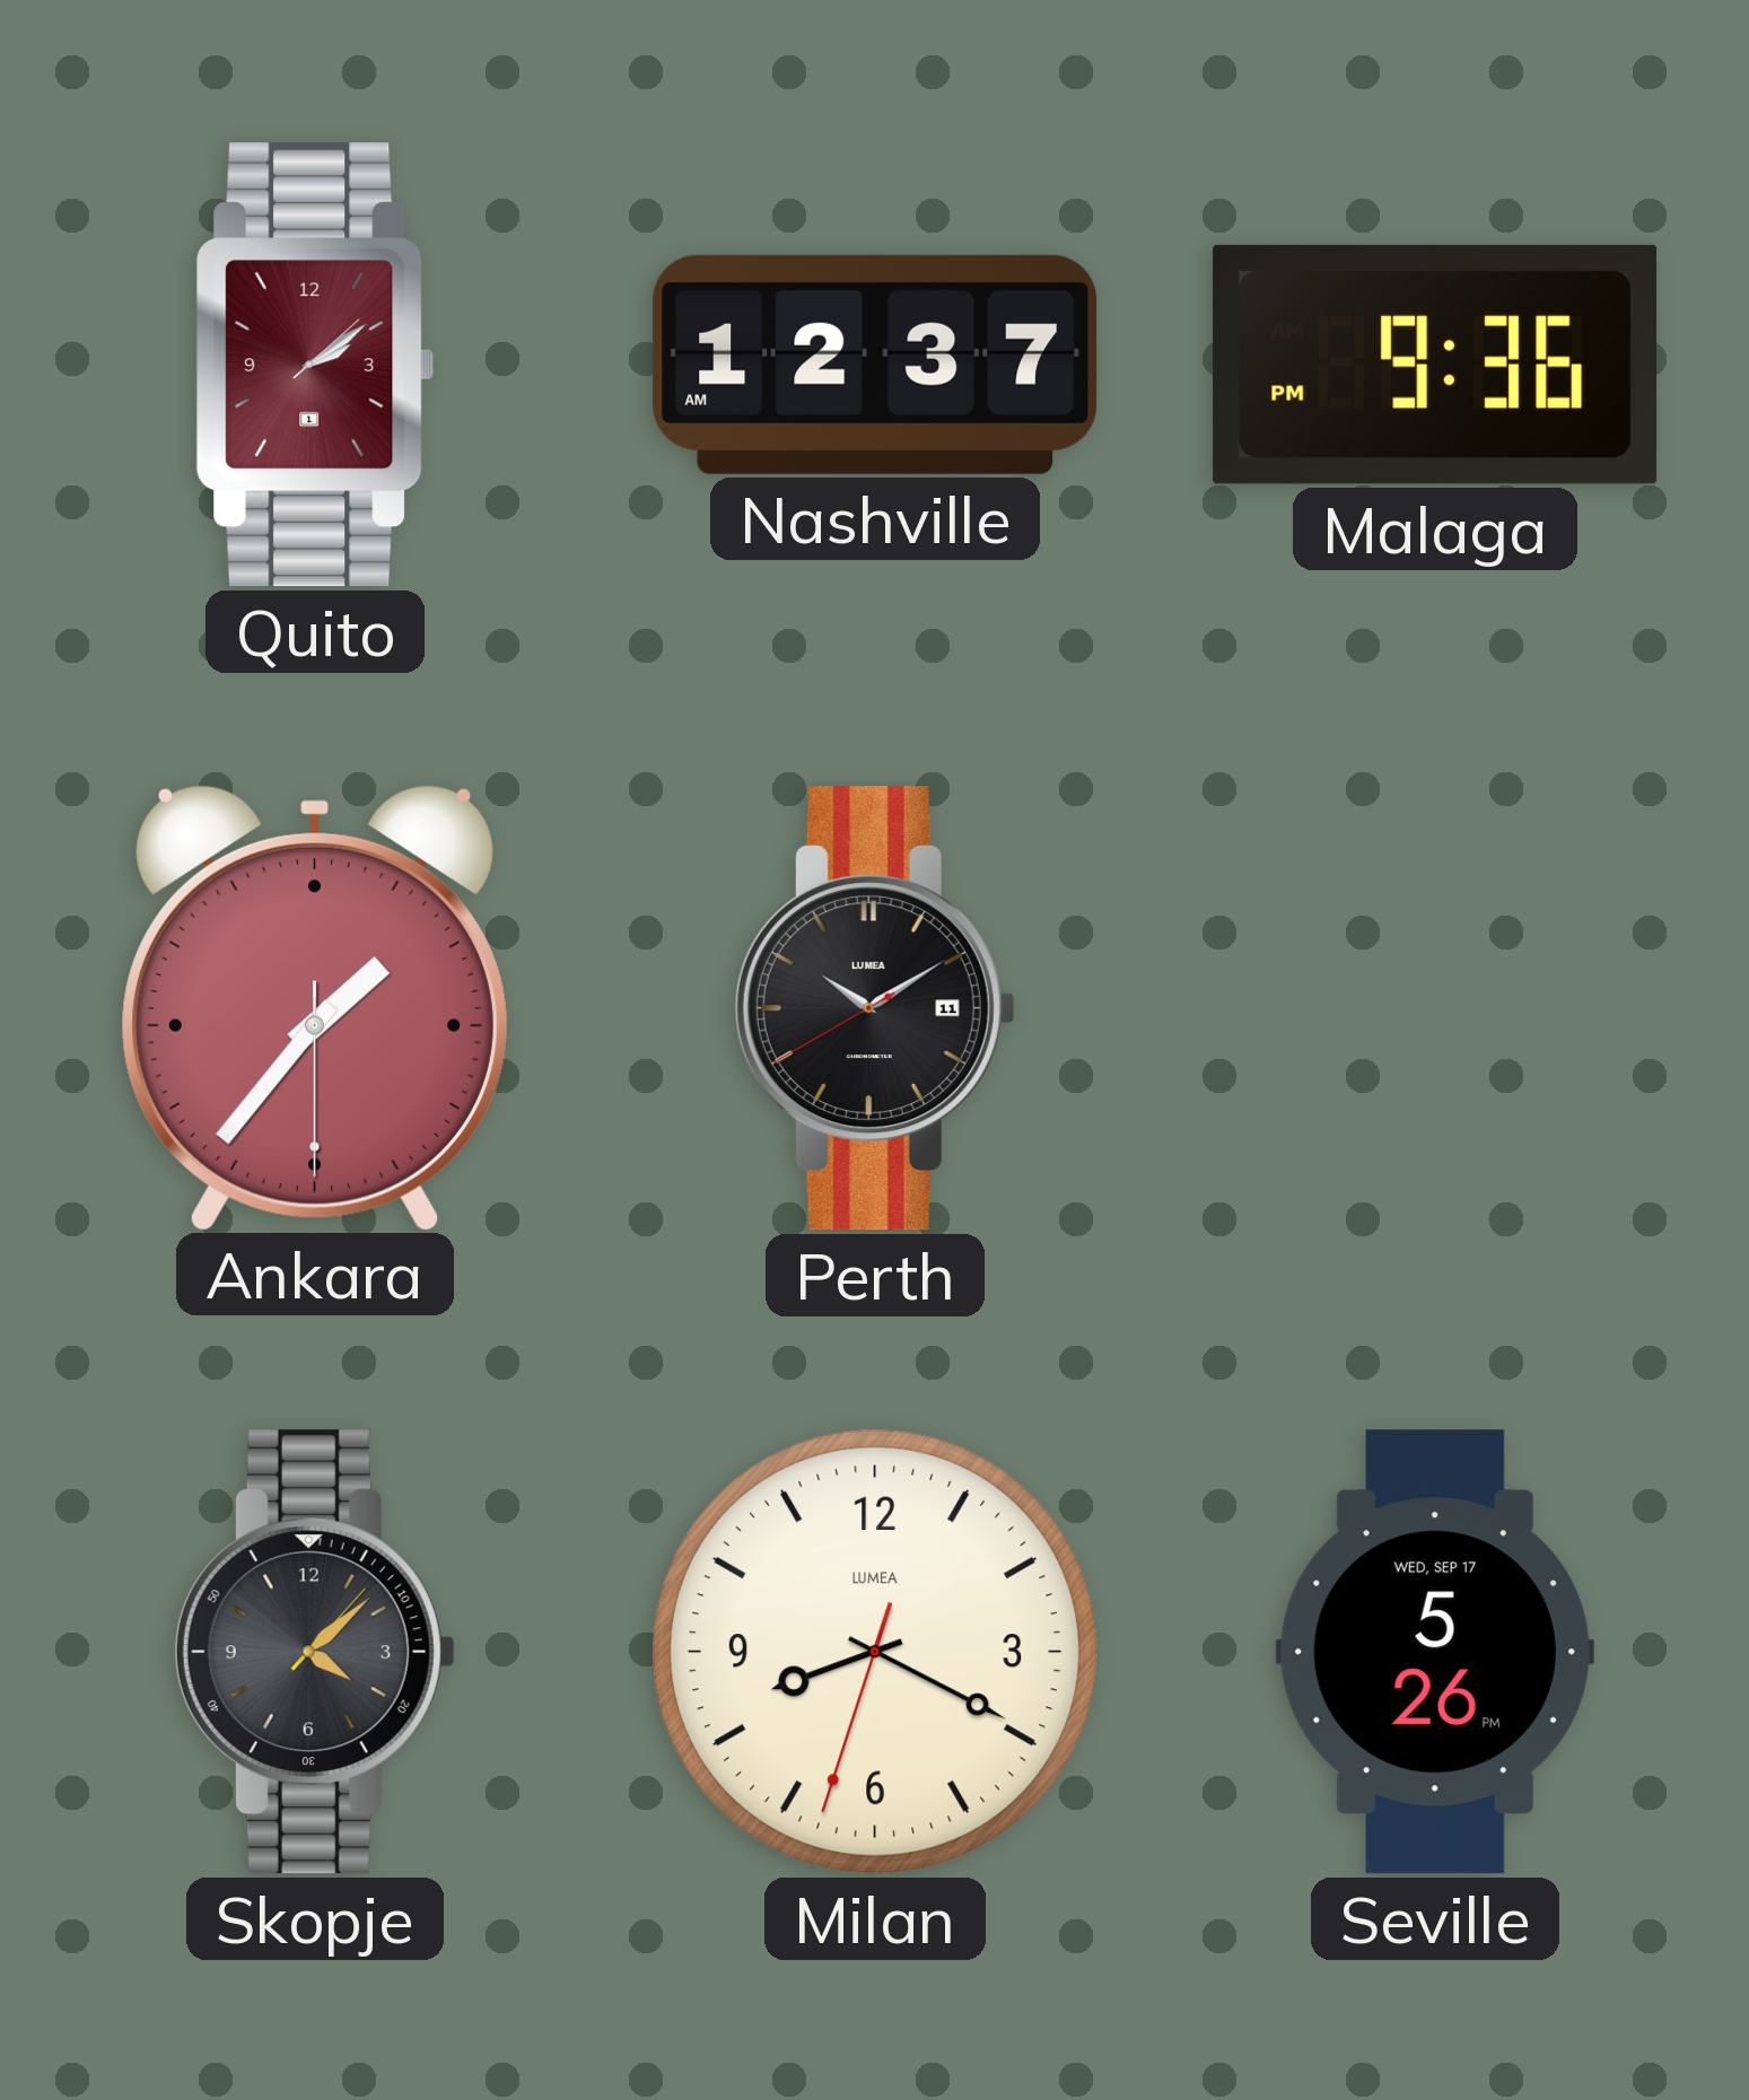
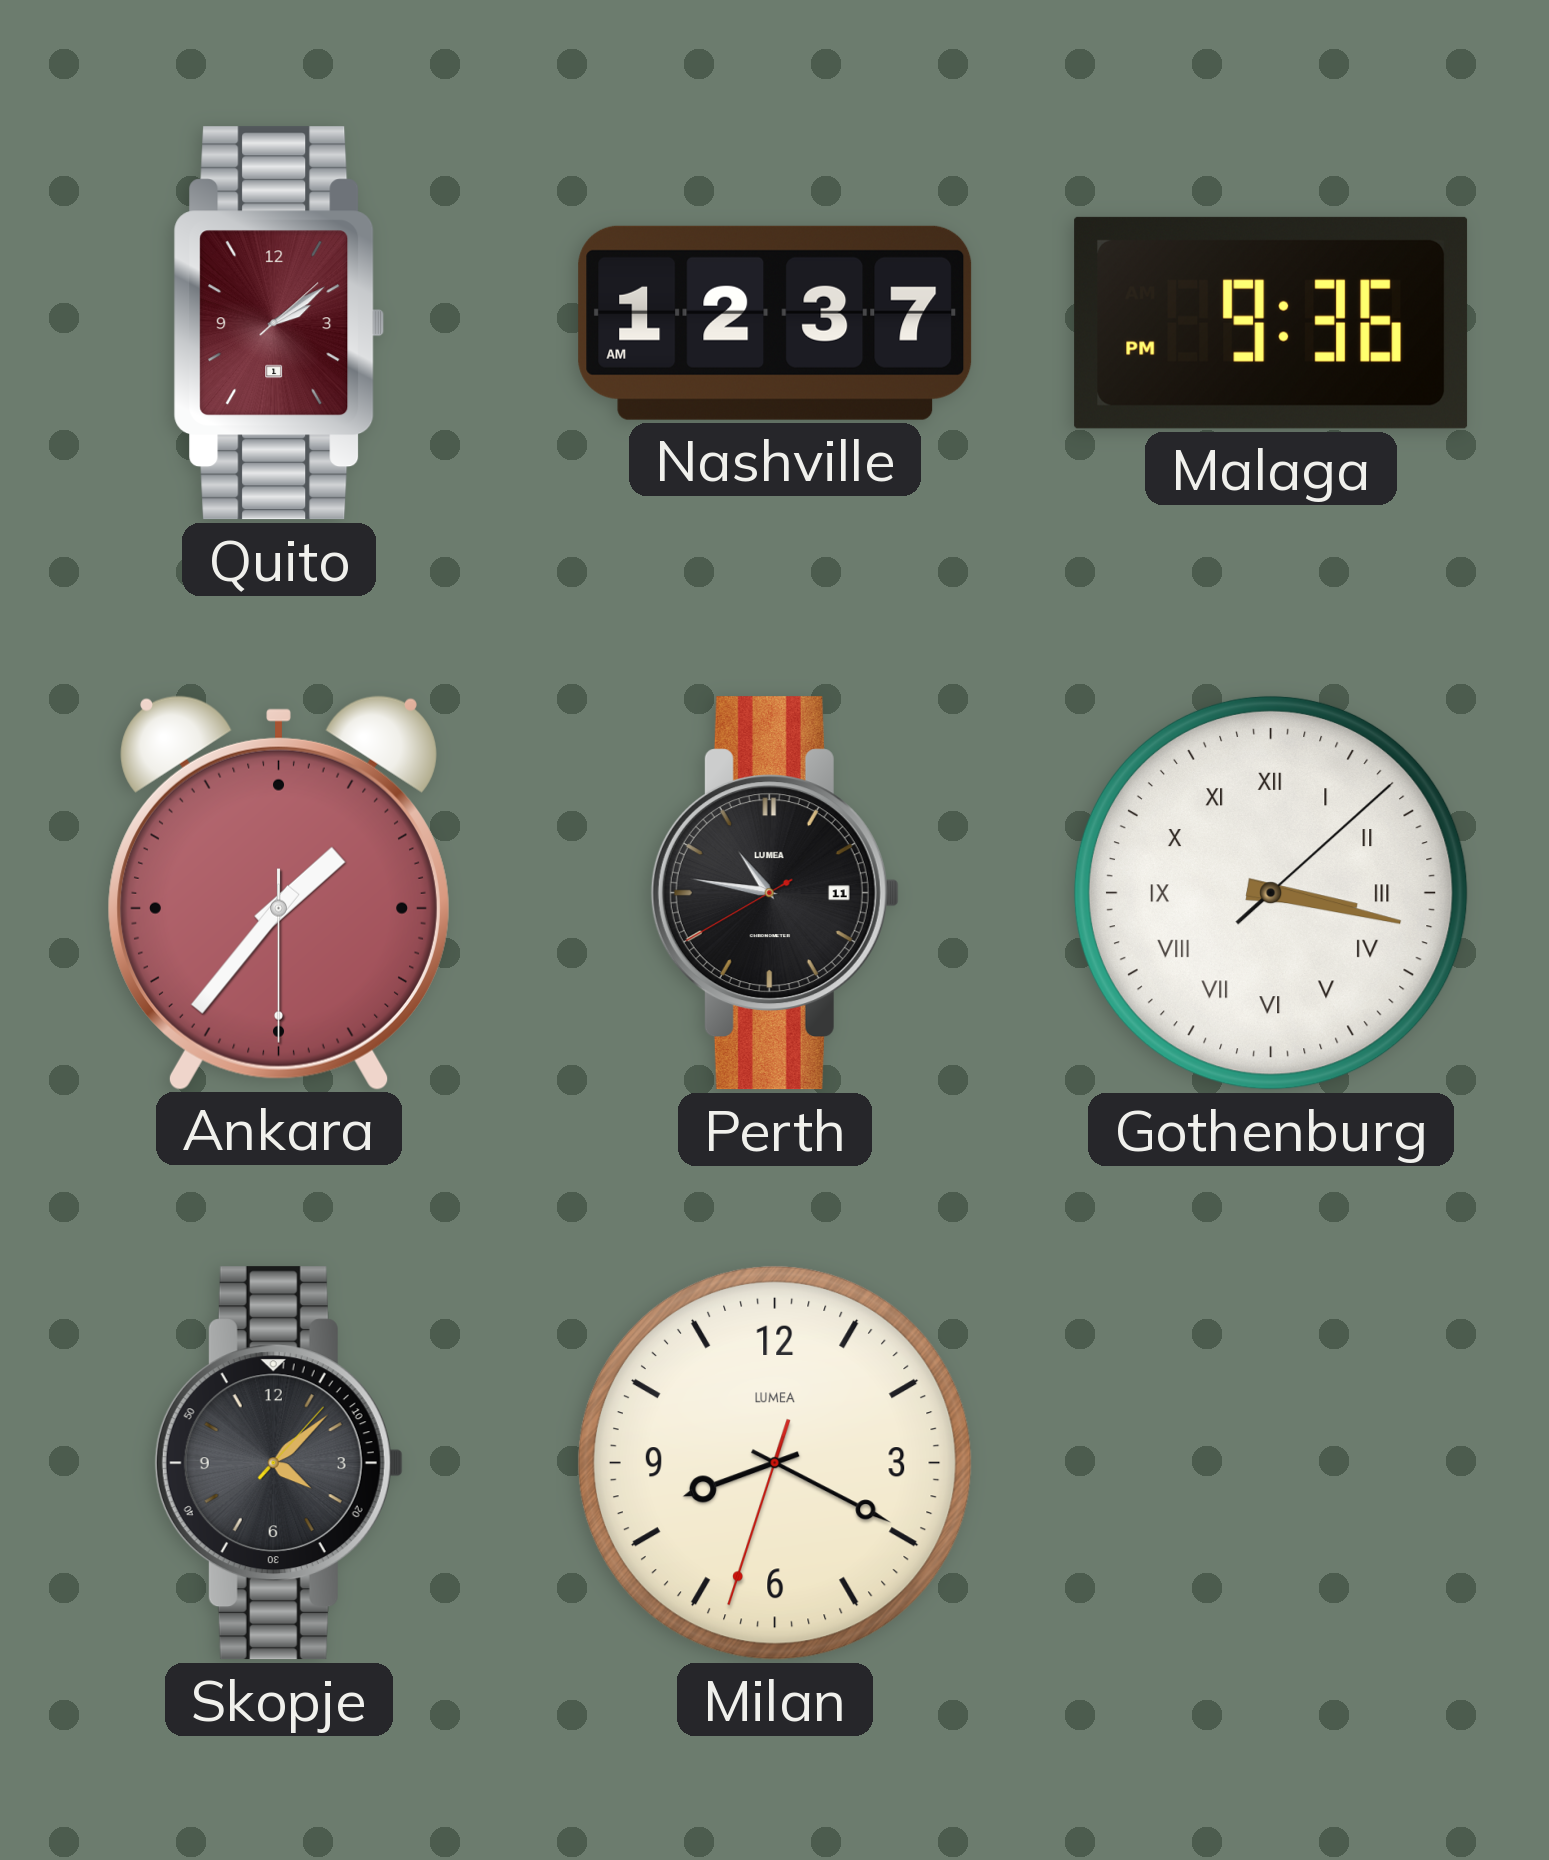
Perth: 10:09 -> 10:46
Gothenburg: none -> 3:17
Seville: 5:26 -> none
